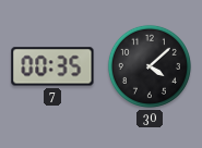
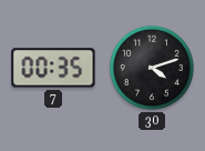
30: 4:08 -> 4:12
